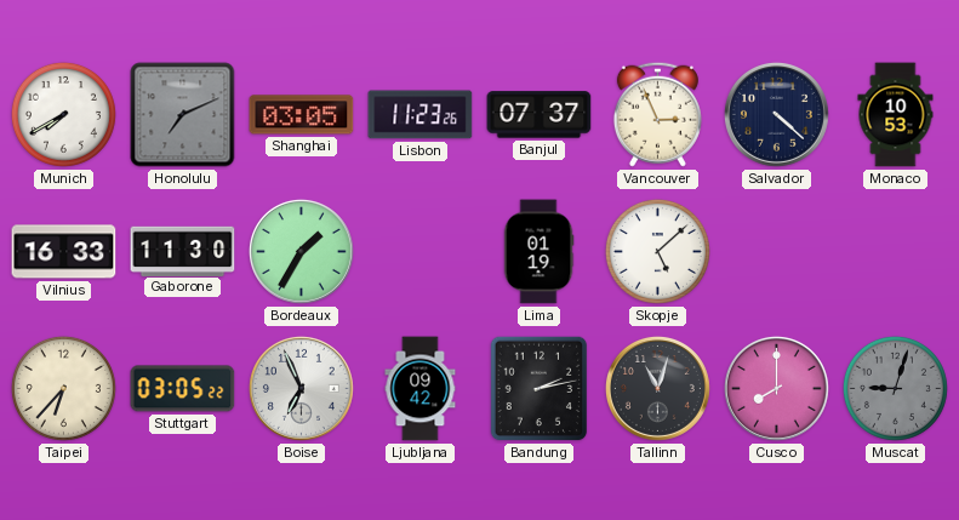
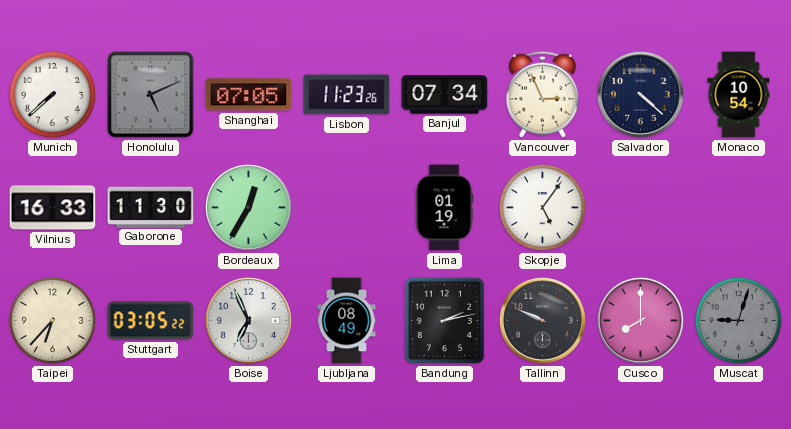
Munich: 7:40 -> 7:38
Honolulu: 7:11 -> 5:11
Shanghai: 03:05 -> 07:05
Banjul: 07:37 -> 07:34
Monaco: 10:53 -> 10:54
Bordeaux: 1:35 -> 12:35
Skopje: 5:08 -> 5:06
Ljubljana: 09:42 -> 08:49
Tallinn: 11:03 -> 9:49
